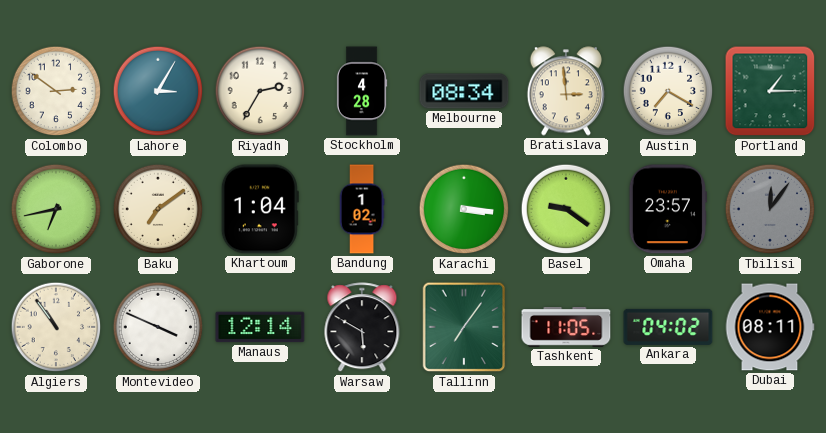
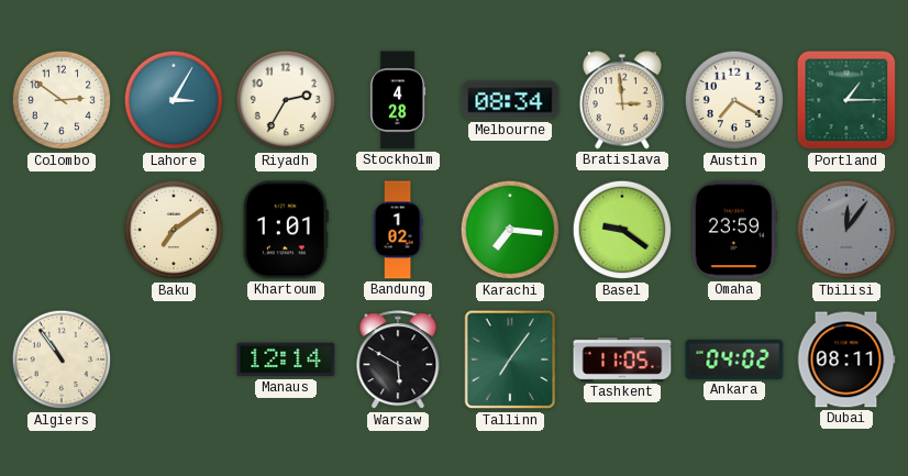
Gaborone: 6:43 -> none
Khartoum: 1:04 -> 1:01
Karachi: 3:16 -> 7:16
Omaha: 23:57 -> 23:59
Montevideo: 3:49 -> none
